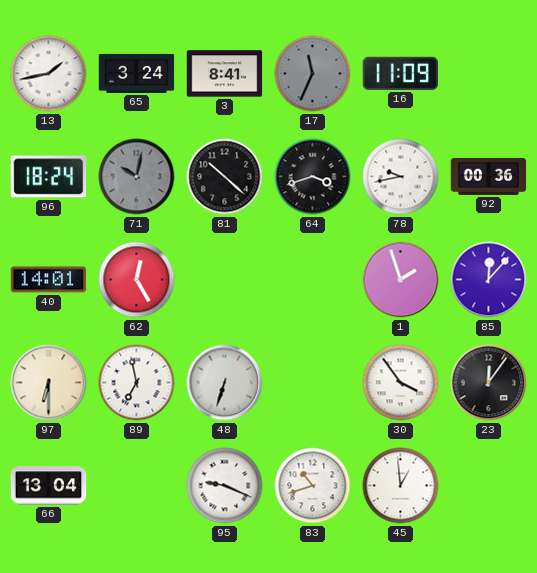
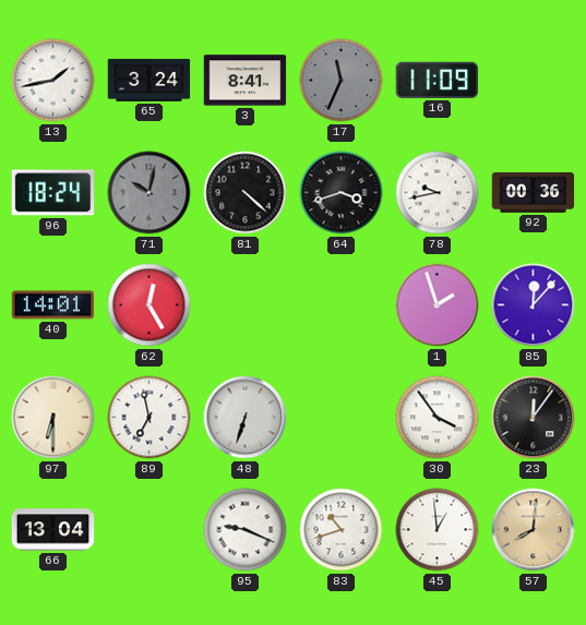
81: 10:22 -> 4:22
57: none -> 8:01
